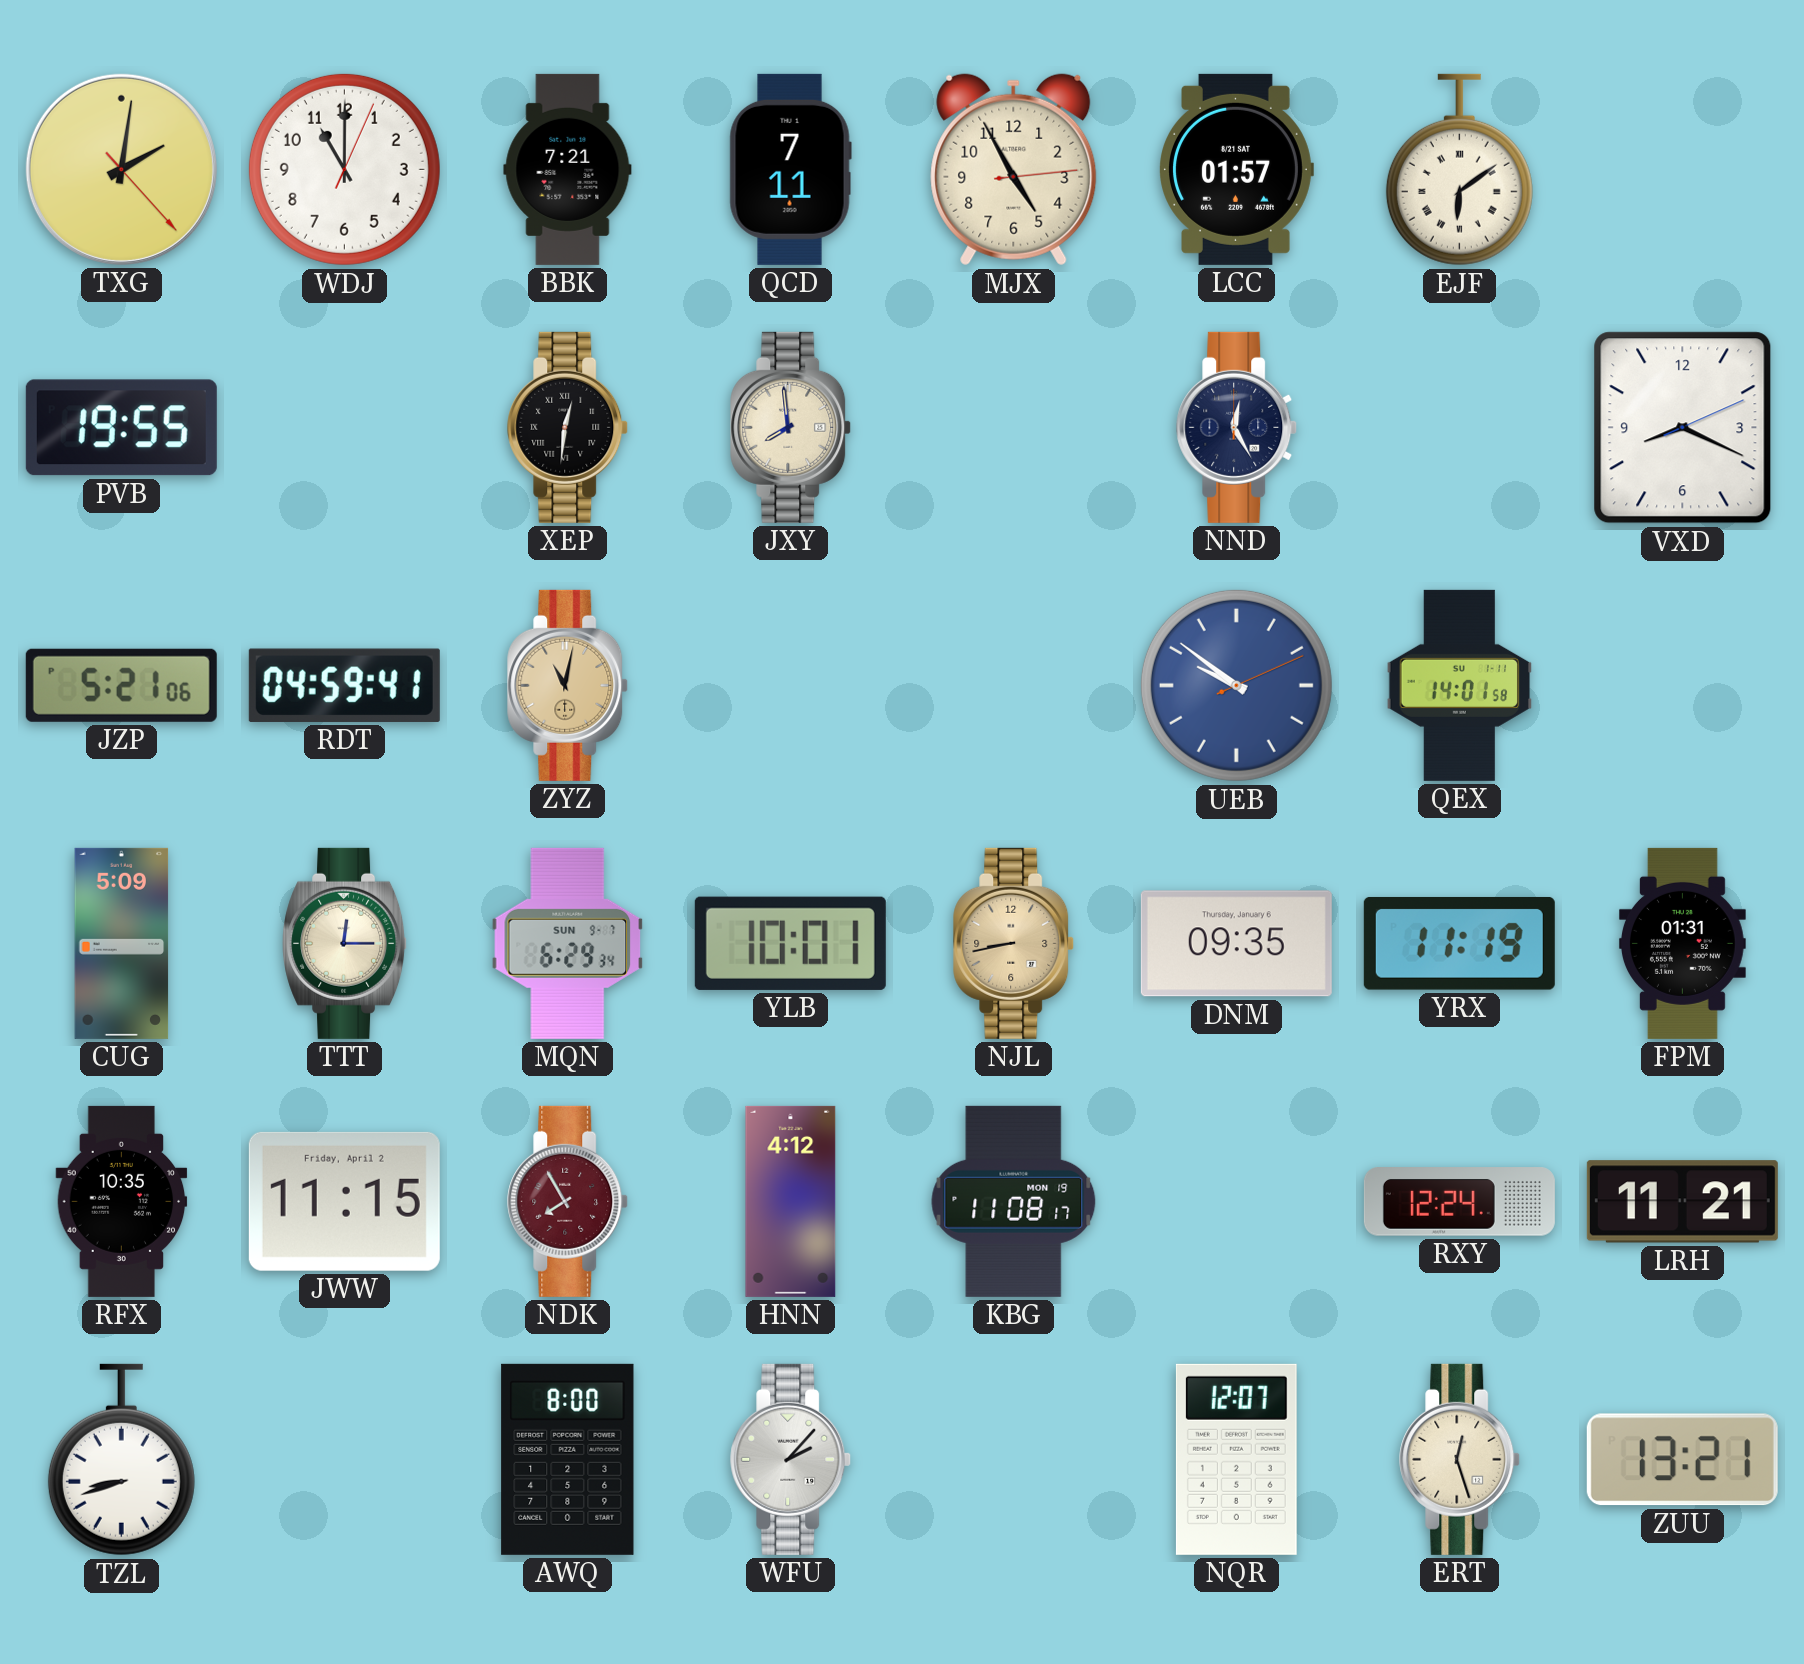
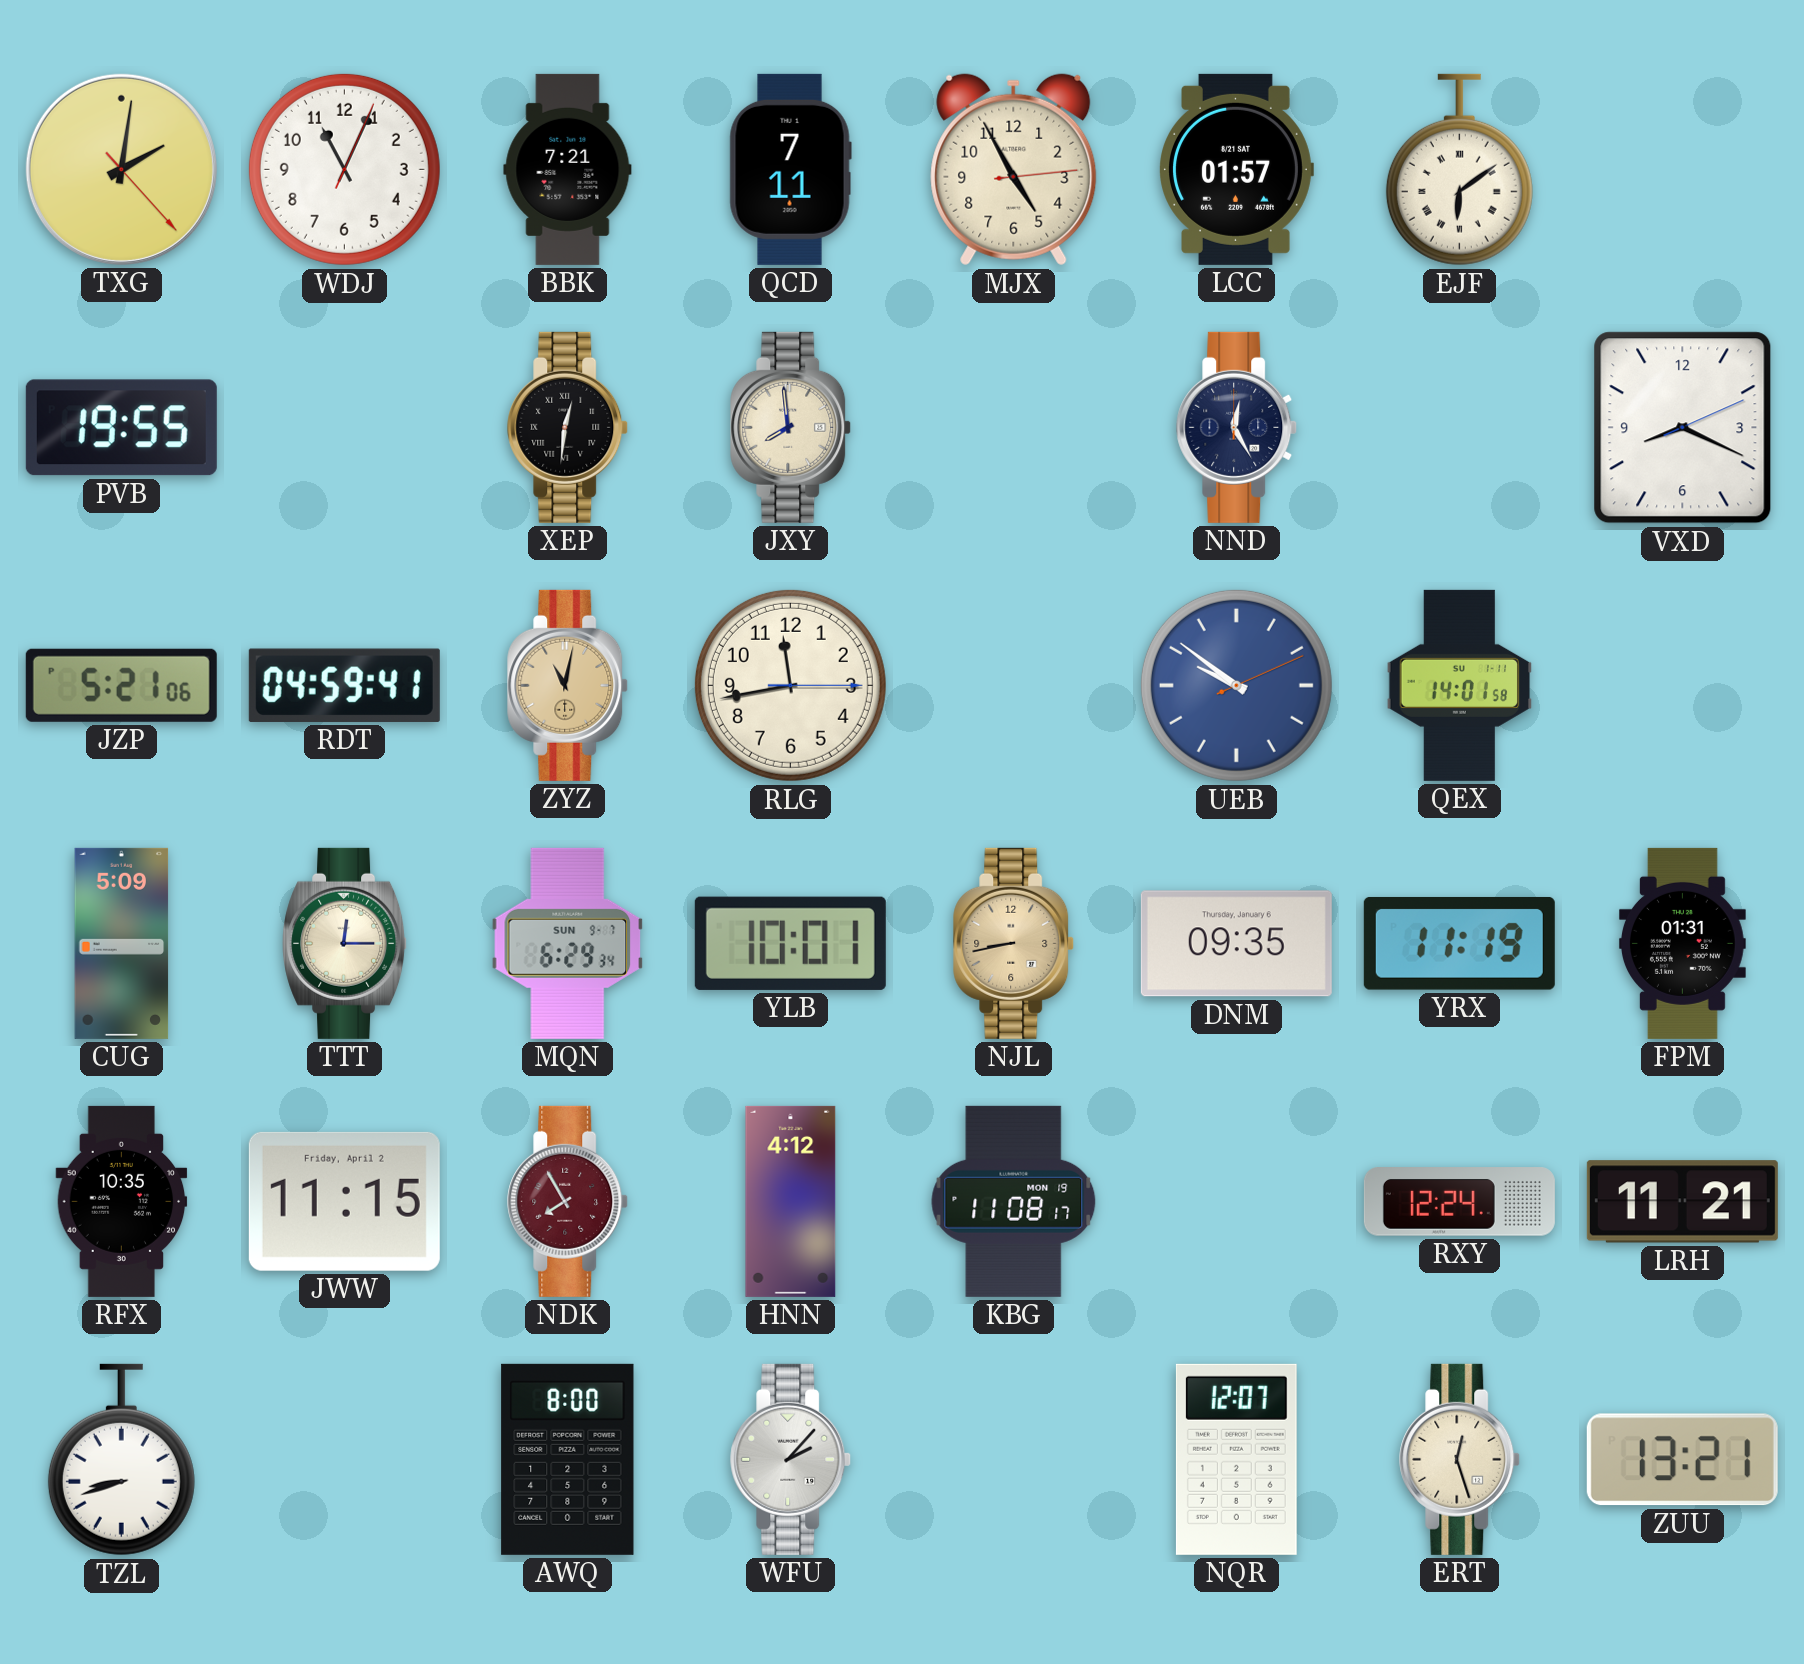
WDJ: 11:00 -> 11:04
RLG: none -> 11:43
